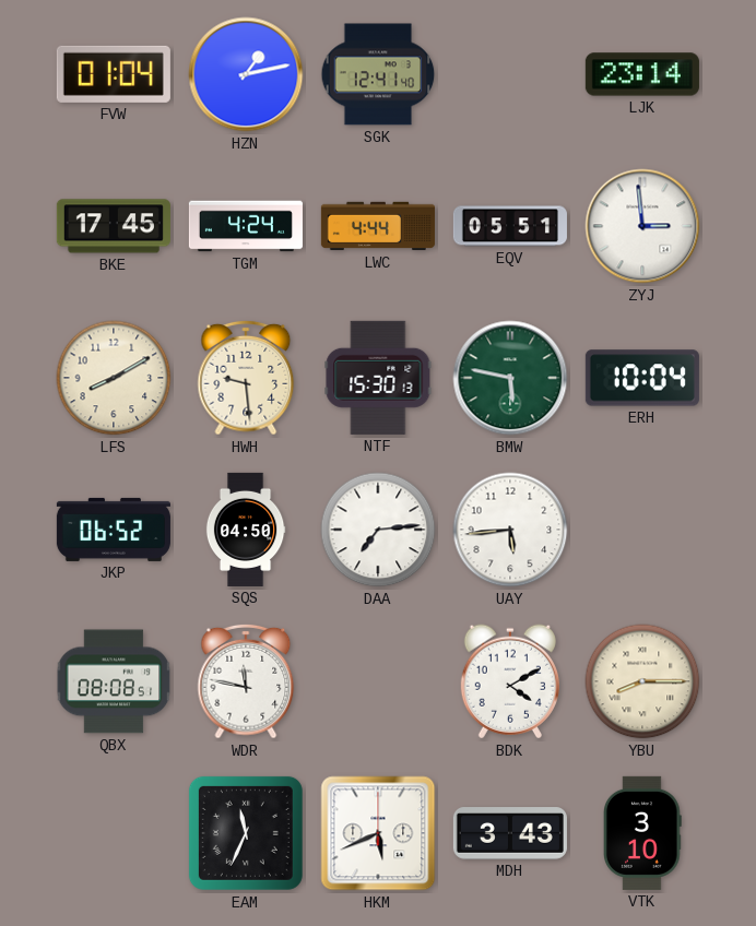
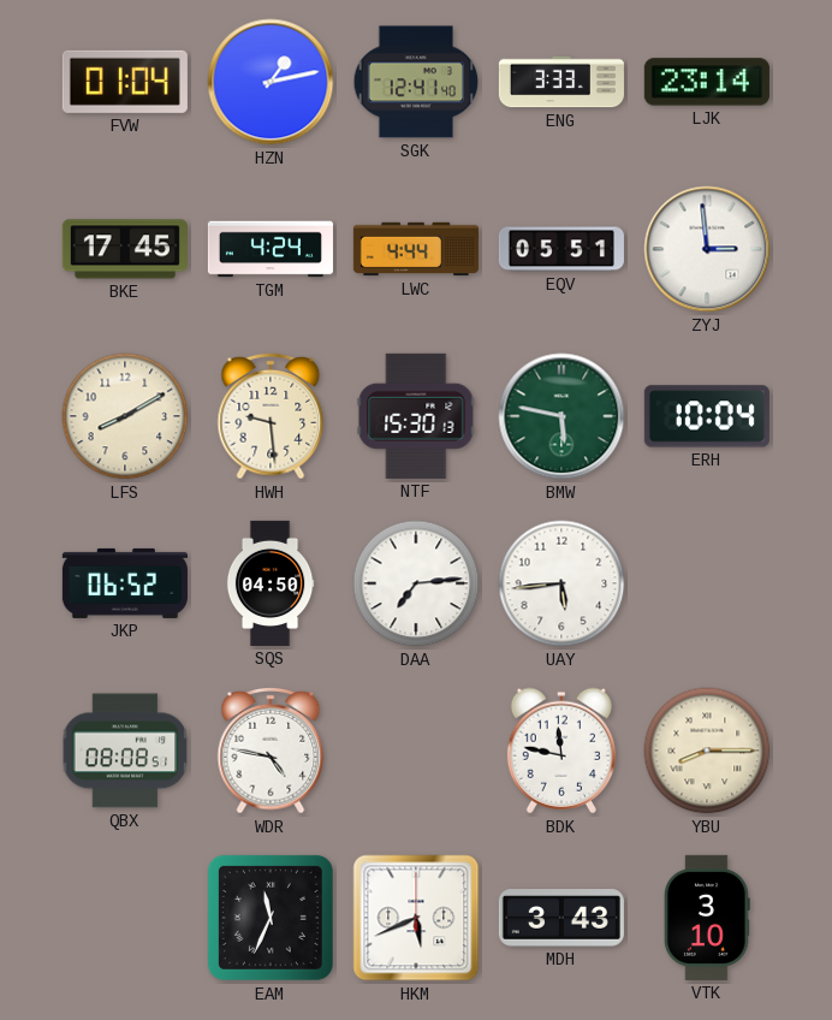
ENG: none -> 3:33
WDR: 11:47 -> 4:47
BDK: 4:10 -> 11:47
